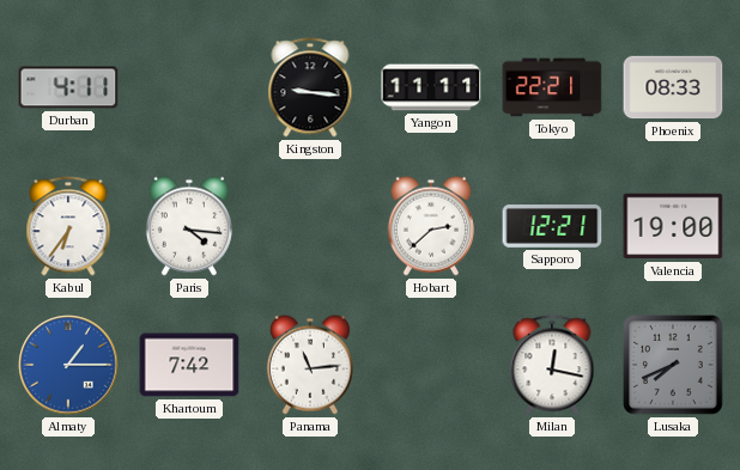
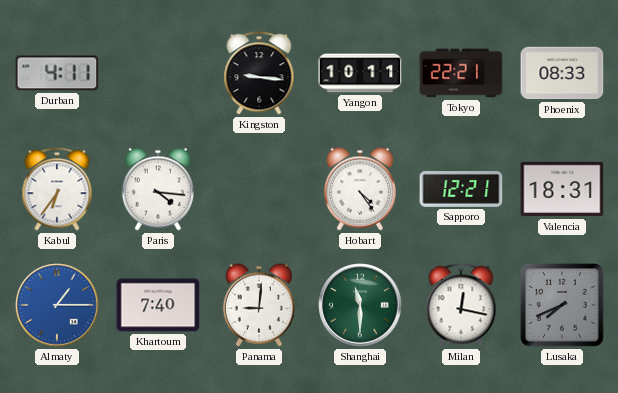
Yangon: 11:11 -> 10:11
Hobart: 2:38 -> 4:24
Valencia: 19:00 -> 18:31
Khartoum: 7:42 -> 7:40
Panama: 11:14 -> 9:01
Shanghai: none -> 11:30
